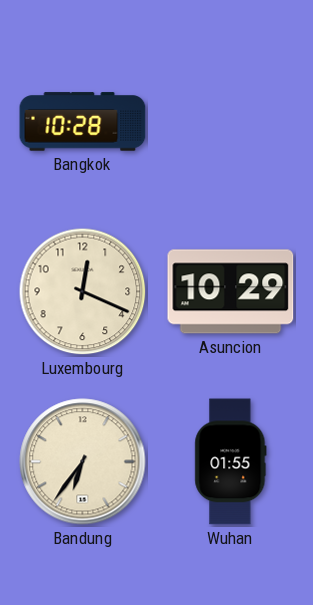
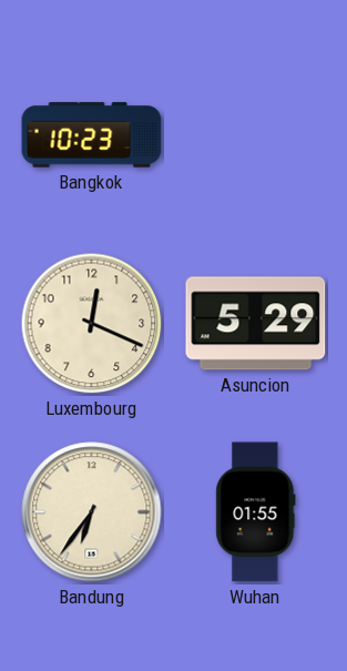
Bangkok: 10:28 -> 10:23
Asuncion: 10:29 -> 5:29
